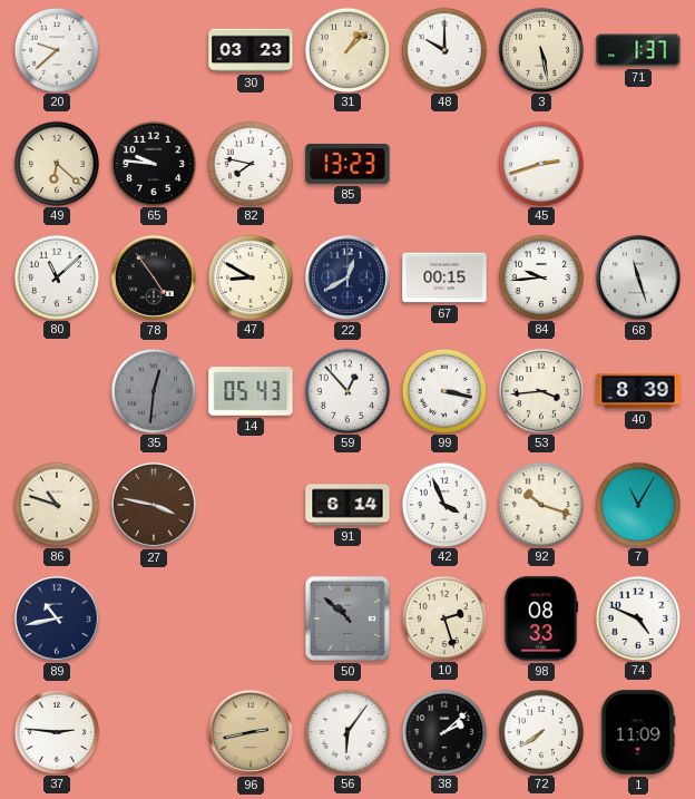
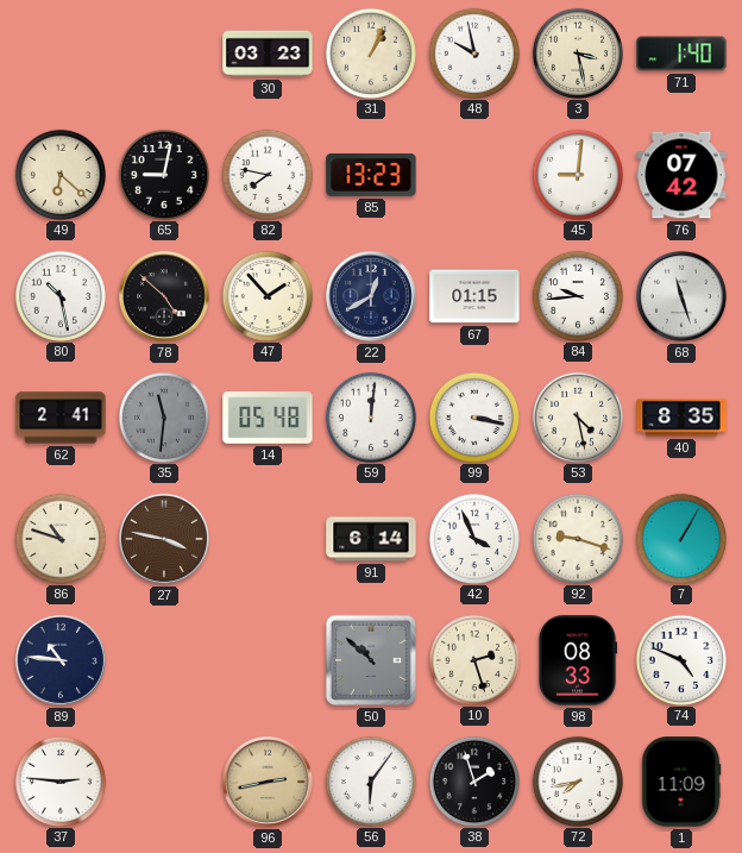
20: 9:38 -> none
31: 1:08 -> 1:04
48: 10:00 -> 9:58
3: 5:28 -> 3:28
71: 1:37 -> 1:40
65: 9:46 -> 9:02
45: 2:42 -> 9:01
76: none -> 07:42
80: 11:08 -> 10:28
78: 4:54 -> 4:52
47: 8:50 -> 1:53
67: 00:15 -> 01:15
62: none -> 2:41
35: 12:31 -> 11:31
14: 05:43 -> 05:48
59: 12:53 -> 12:01
53: 3:44 -> 4:28
40: 8:39 -> 8:35
92: 10:18 -> 9:18
7: 11:05 -> 1:05
89: 10:43 -> 10:46
38: 2:08 -> 1:57
72: 7:39 -> 7:43
